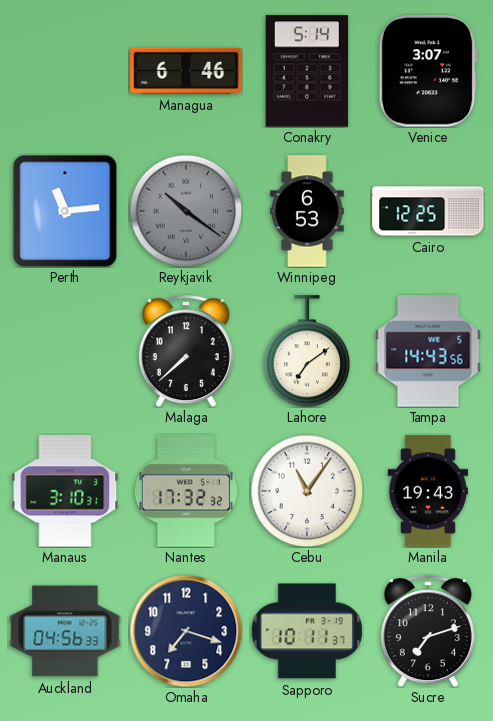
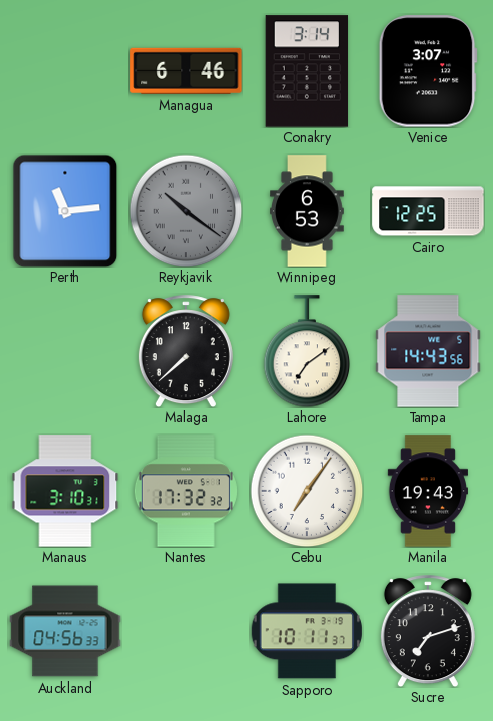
Conakry: 5:14 -> 3:14
Cebu: 11:06 -> 7:06
Omaha: 7:18 -> none
